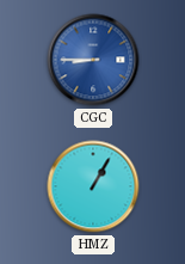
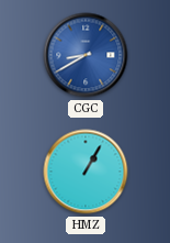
CGC: 8:45 -> 8:40
